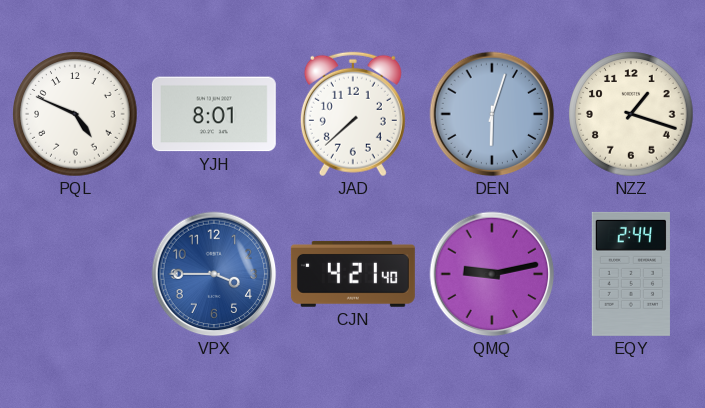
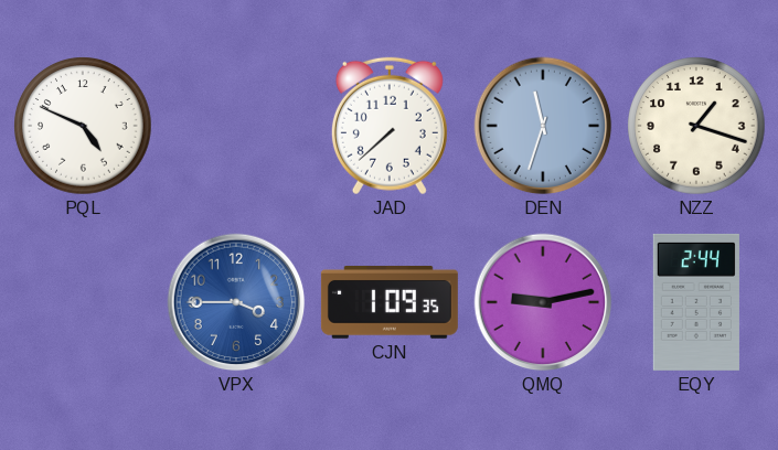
YJH: 8:01 -> none
DEN: 6:03 -> 11:33
CJN: 4:21 -> 1:09
